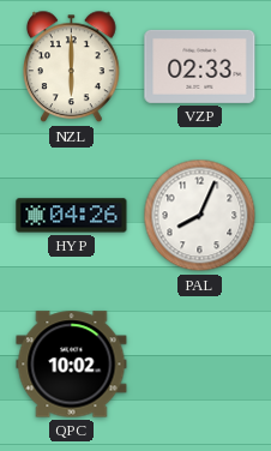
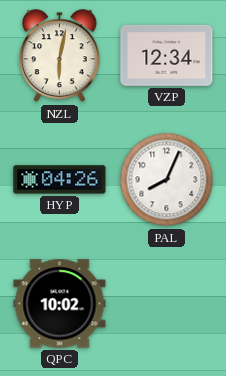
NZL: 6:00 -> 6:02
VZP: 02:33 -> 12:34
